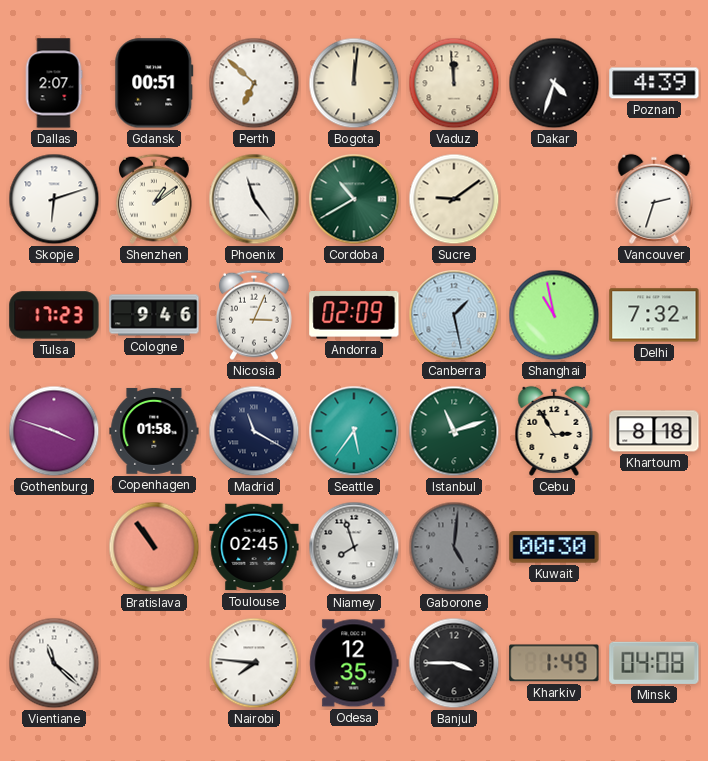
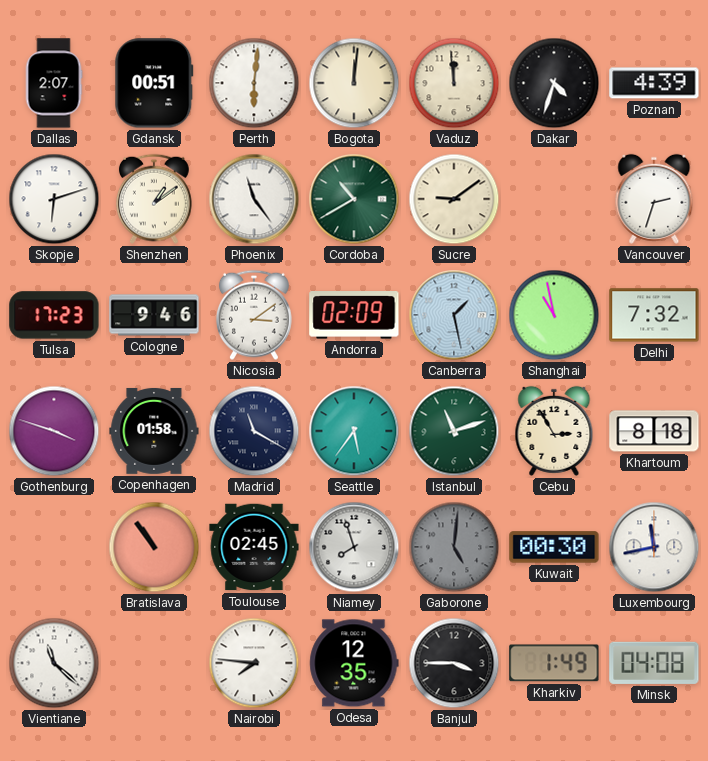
Perth: 6:52 -> 6:01
Nicosia: 3:04 -> 3:09
Luxembourg: none -> 11:43
